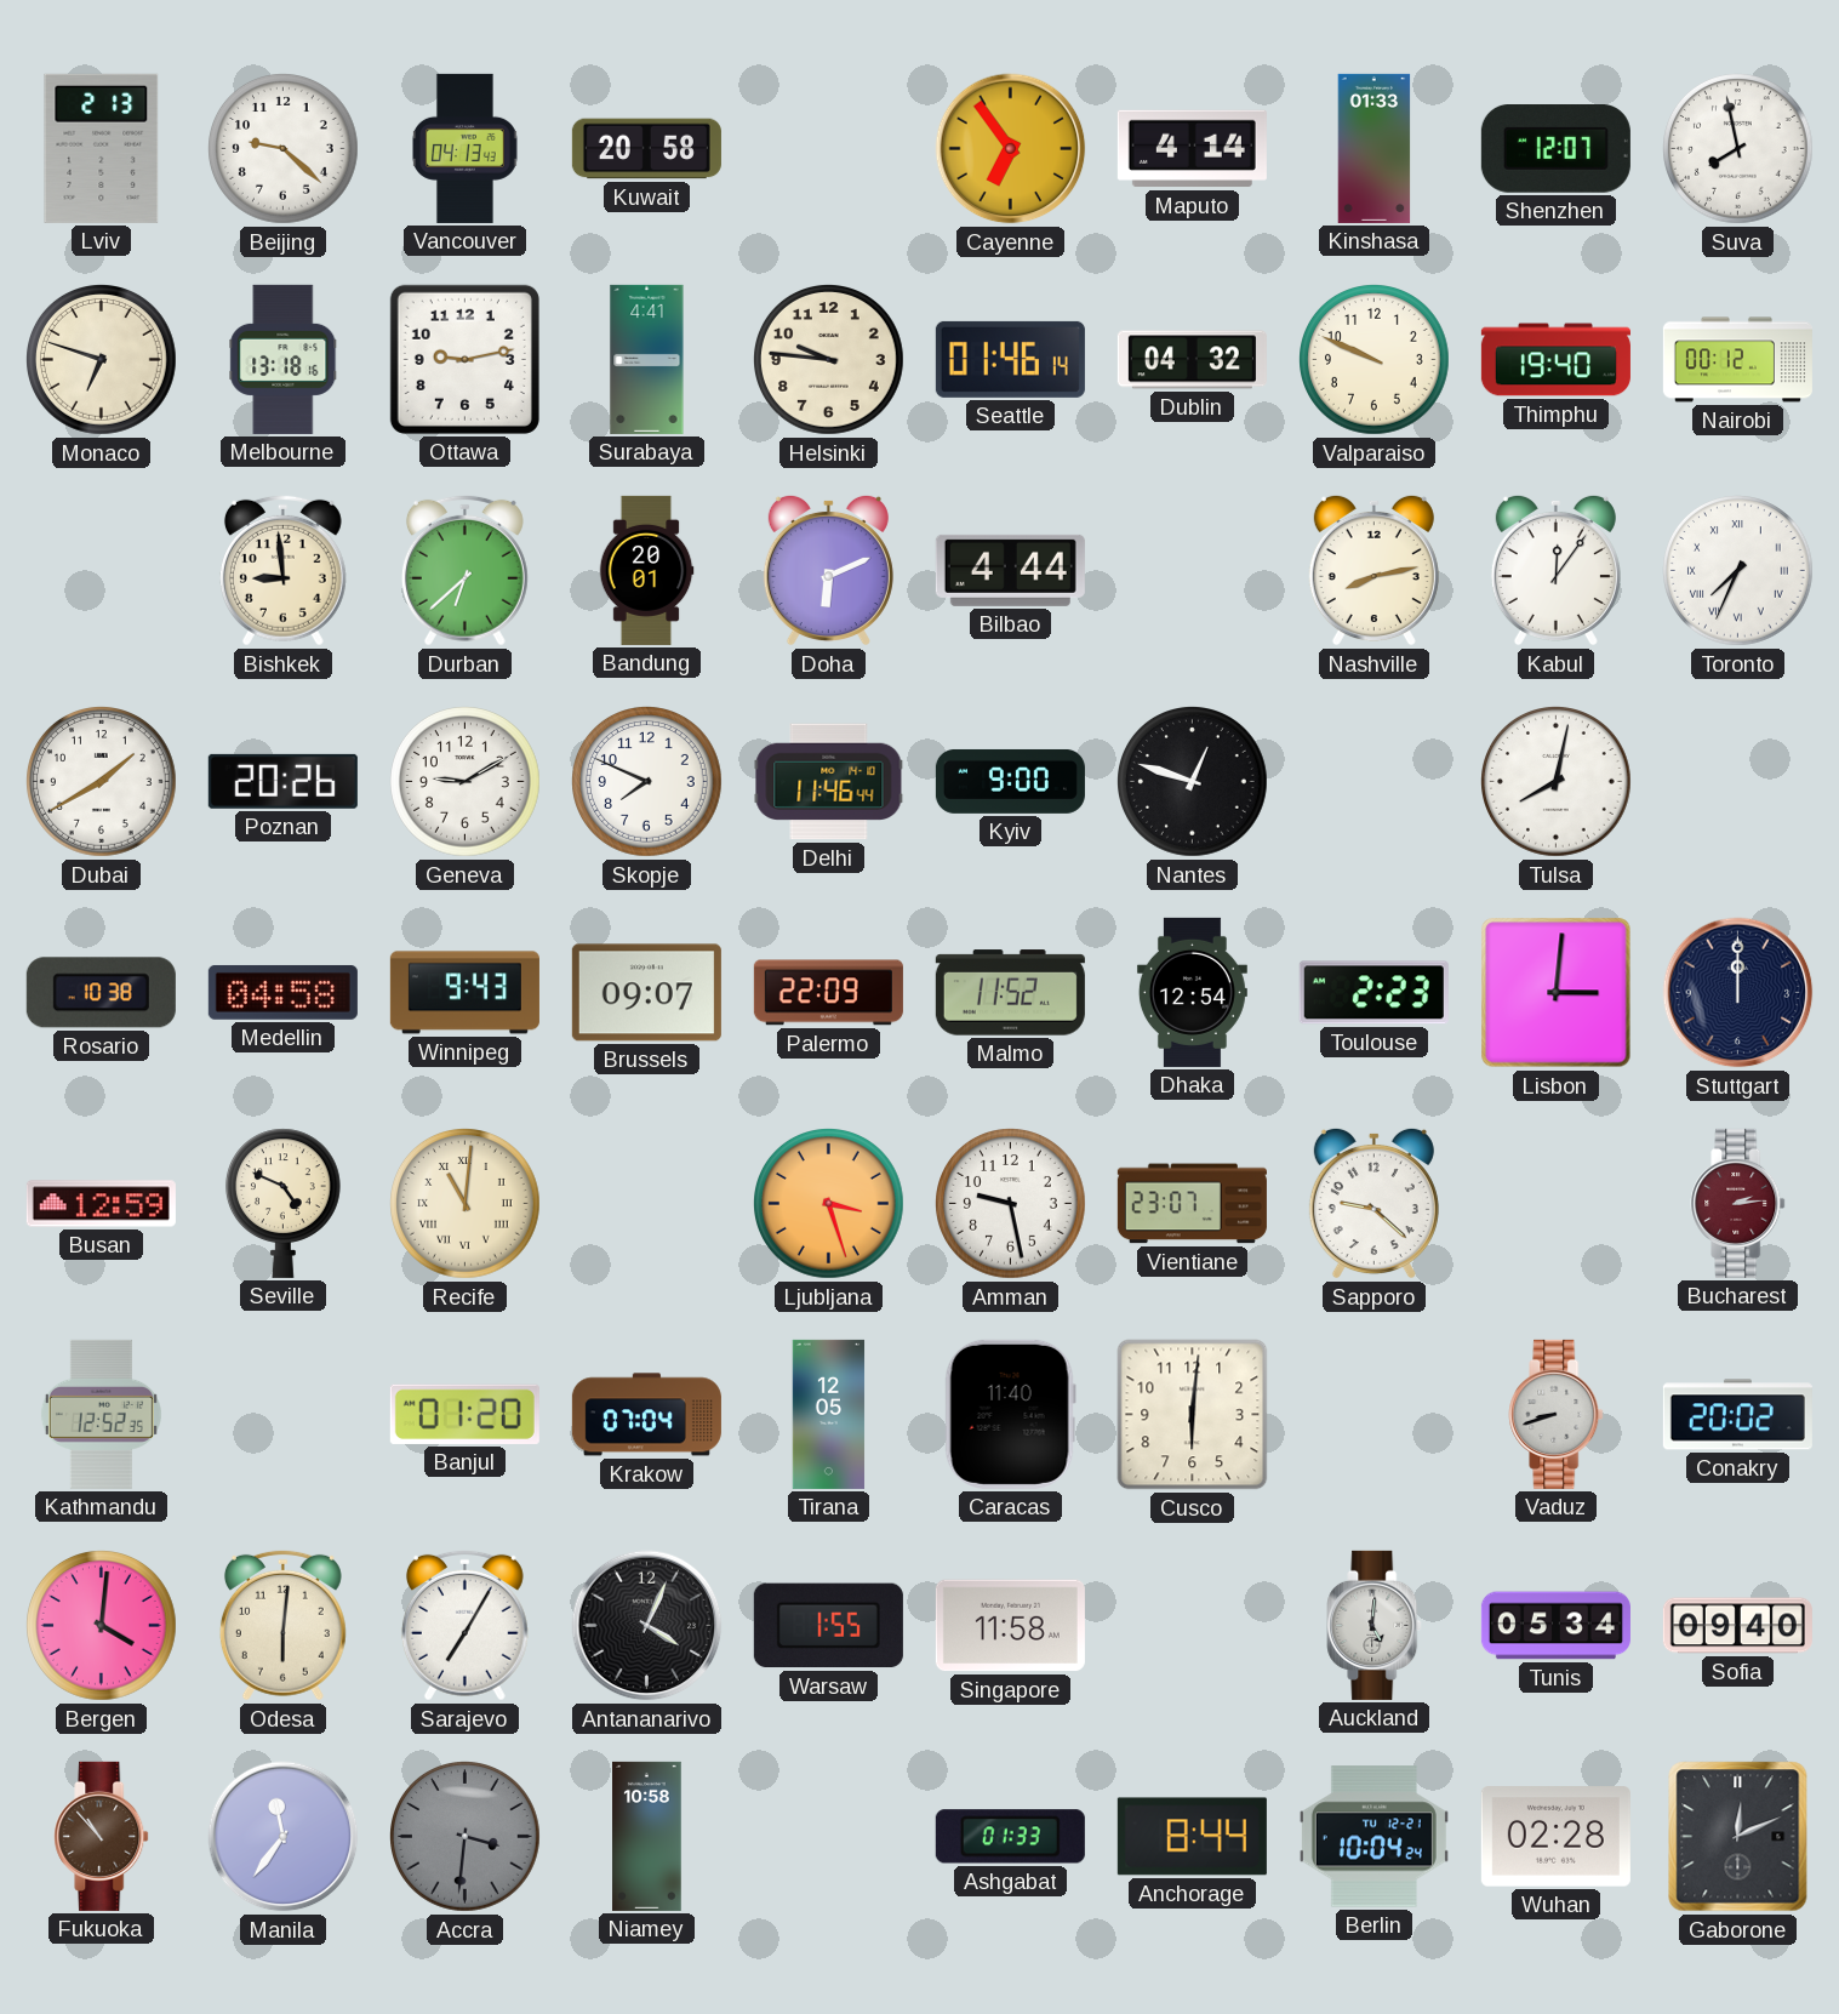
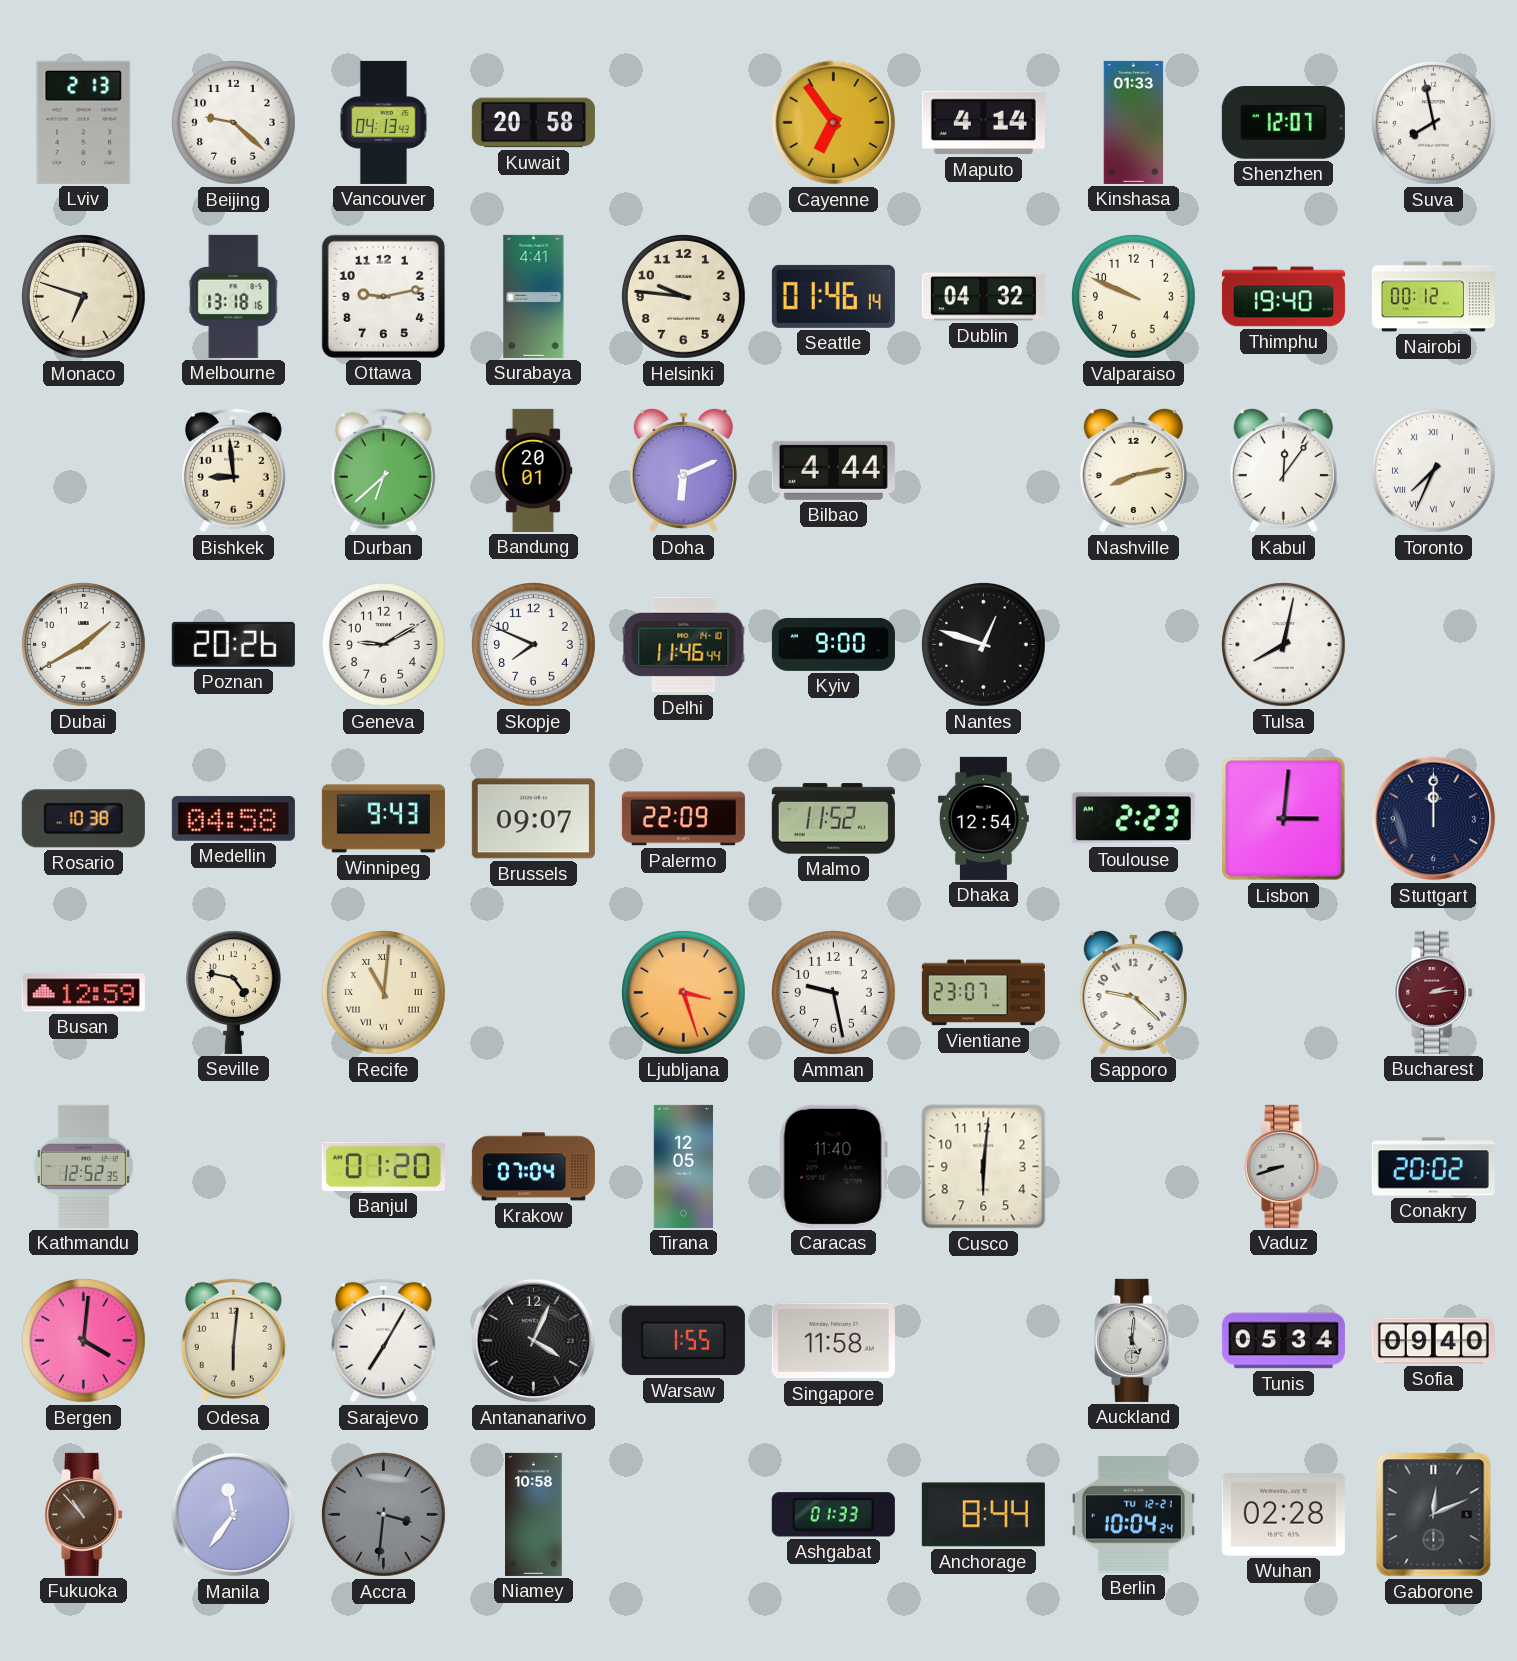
Seville: 4:49 -> 4:47
